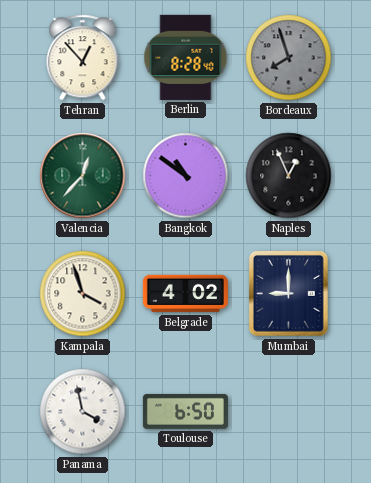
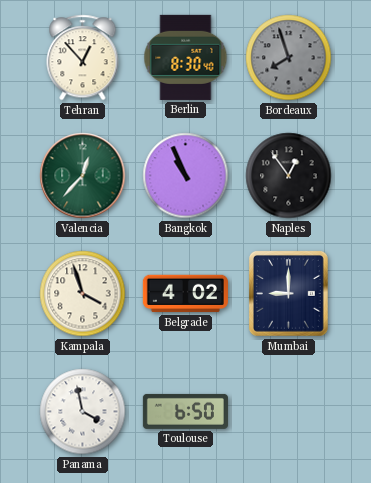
Berlin: 8:28 -> 8:30
Bangkok: 10:51 -> 10:56
Naples: 12:56 -> 12:54
